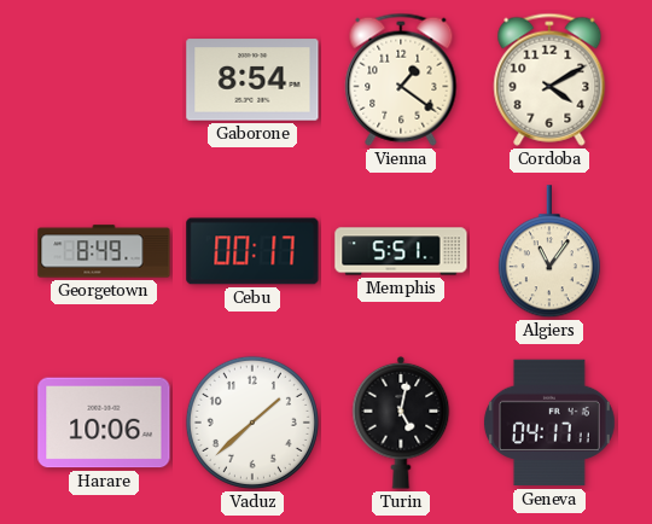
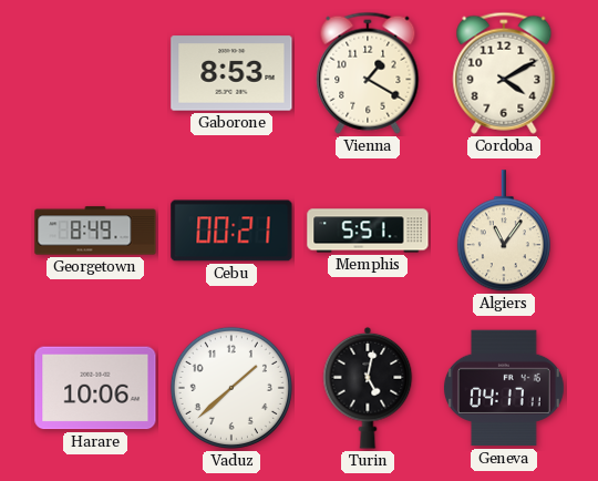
Gaborone: 8:54 -> 8:53
Vienna: 1:21 -> 1:20
Cebu: 00:17 -> 00:21
